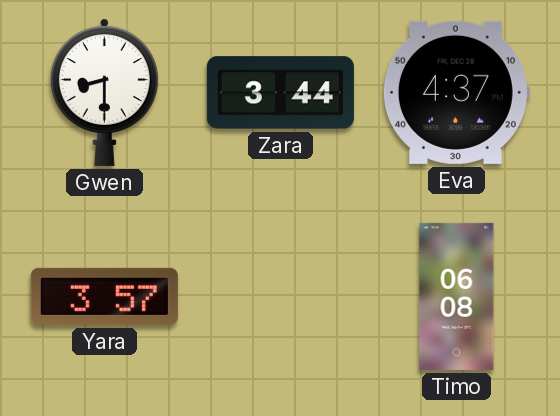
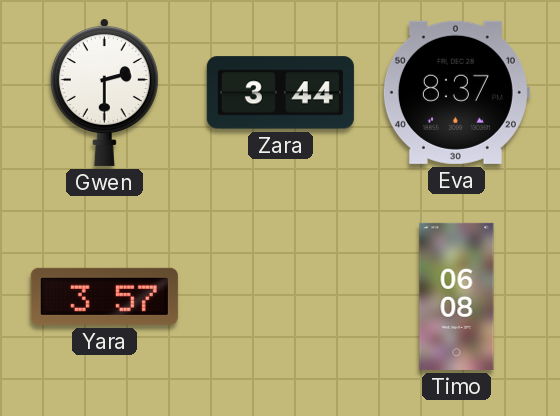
Gwen: 8:30 -> 2:30
Eva: 4:37 -> 8:37
